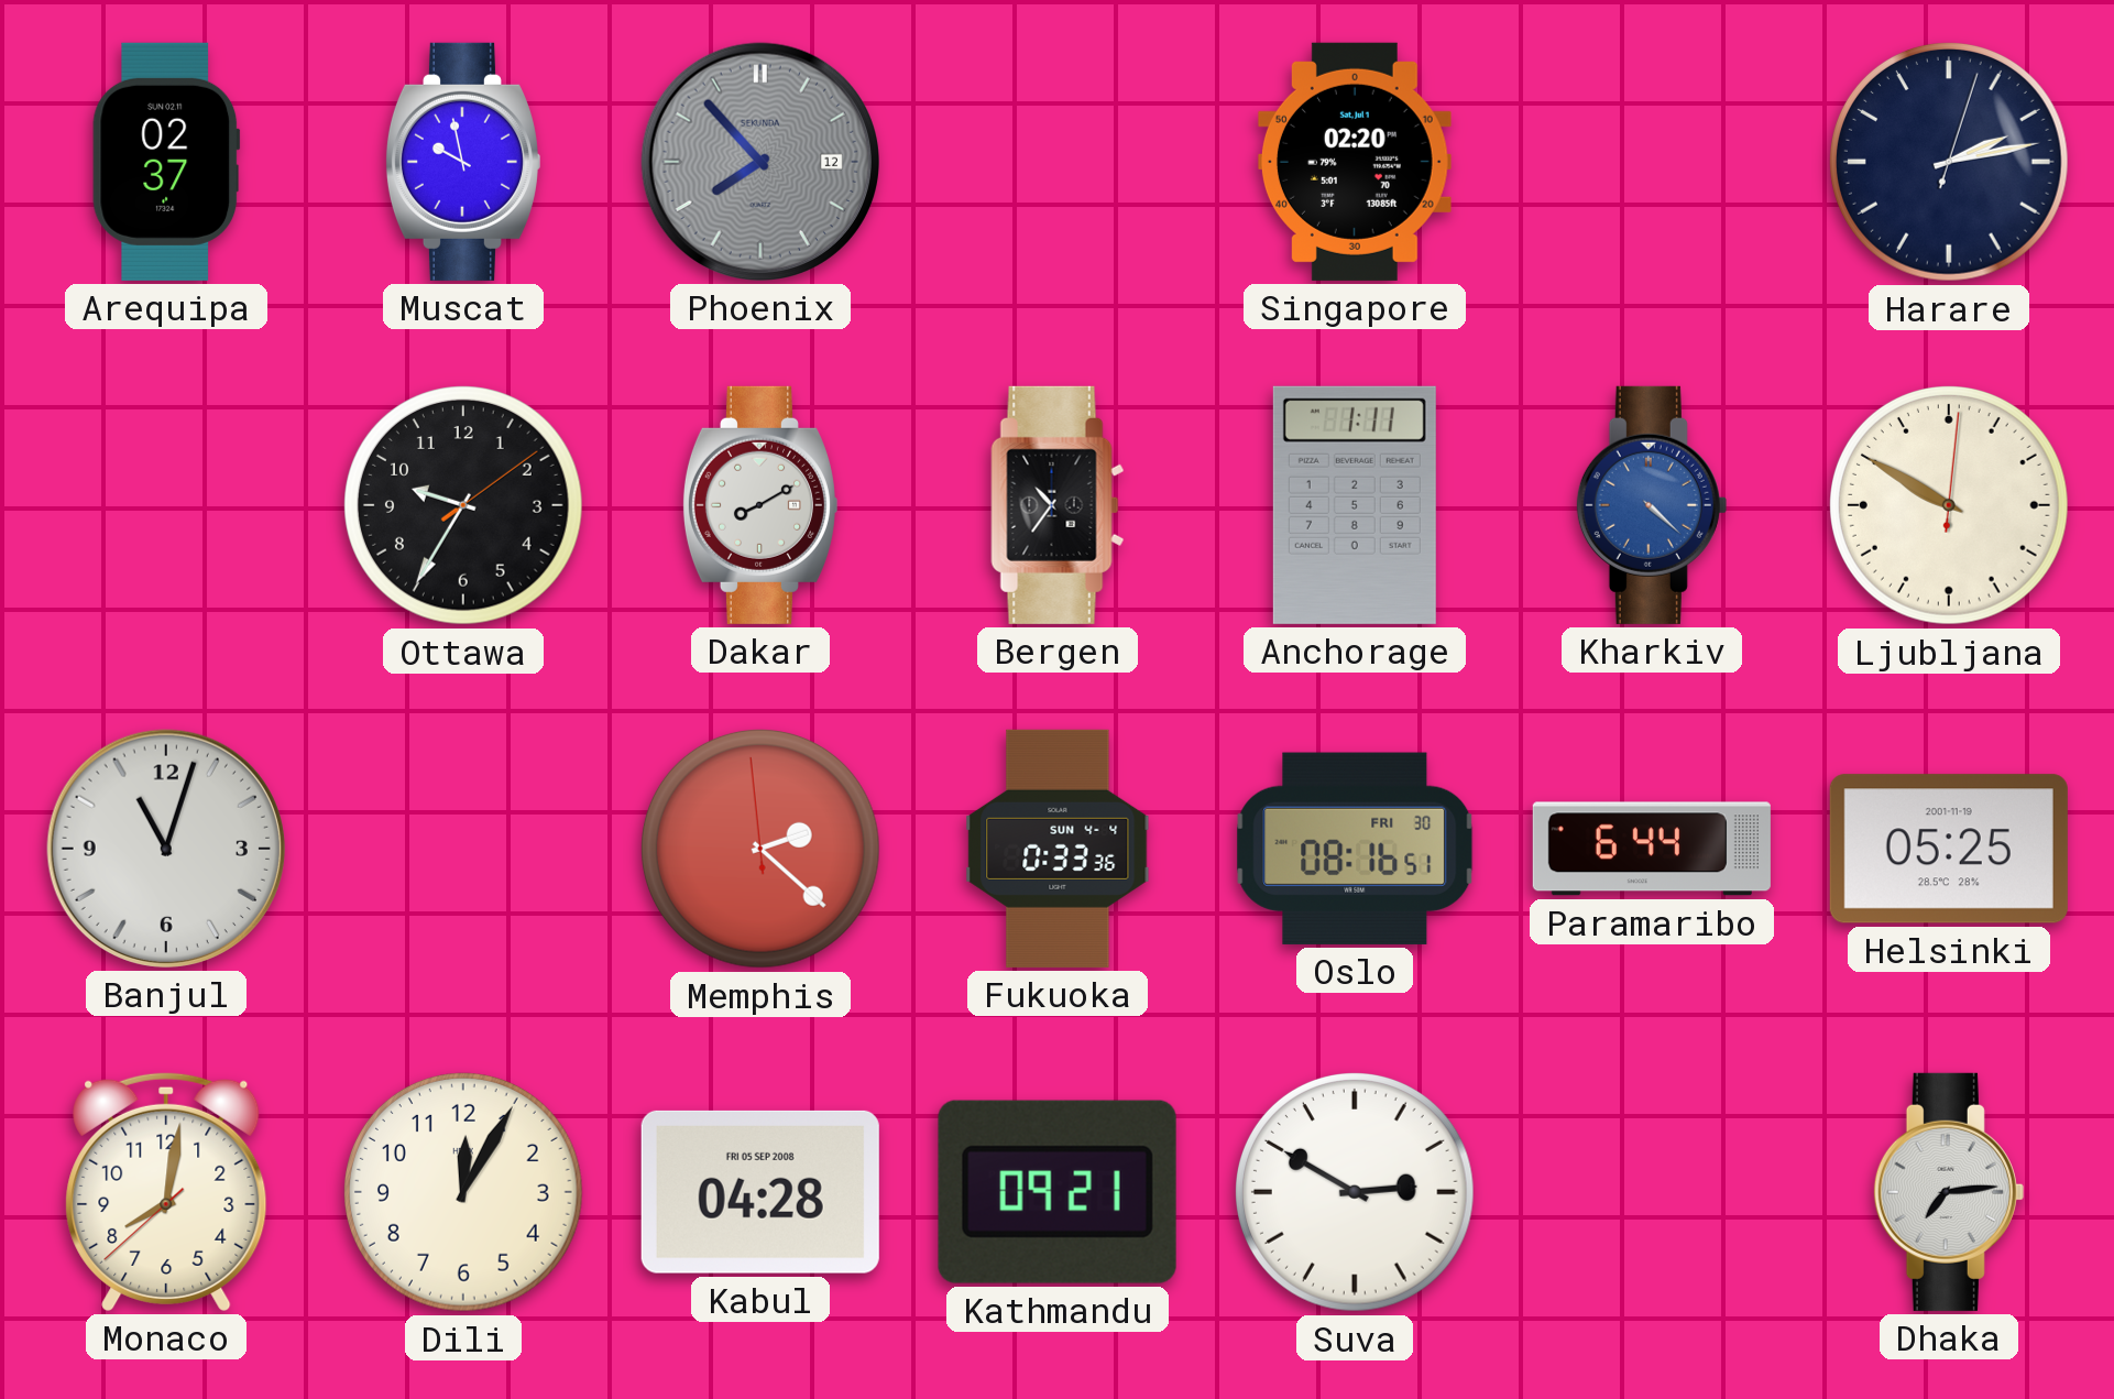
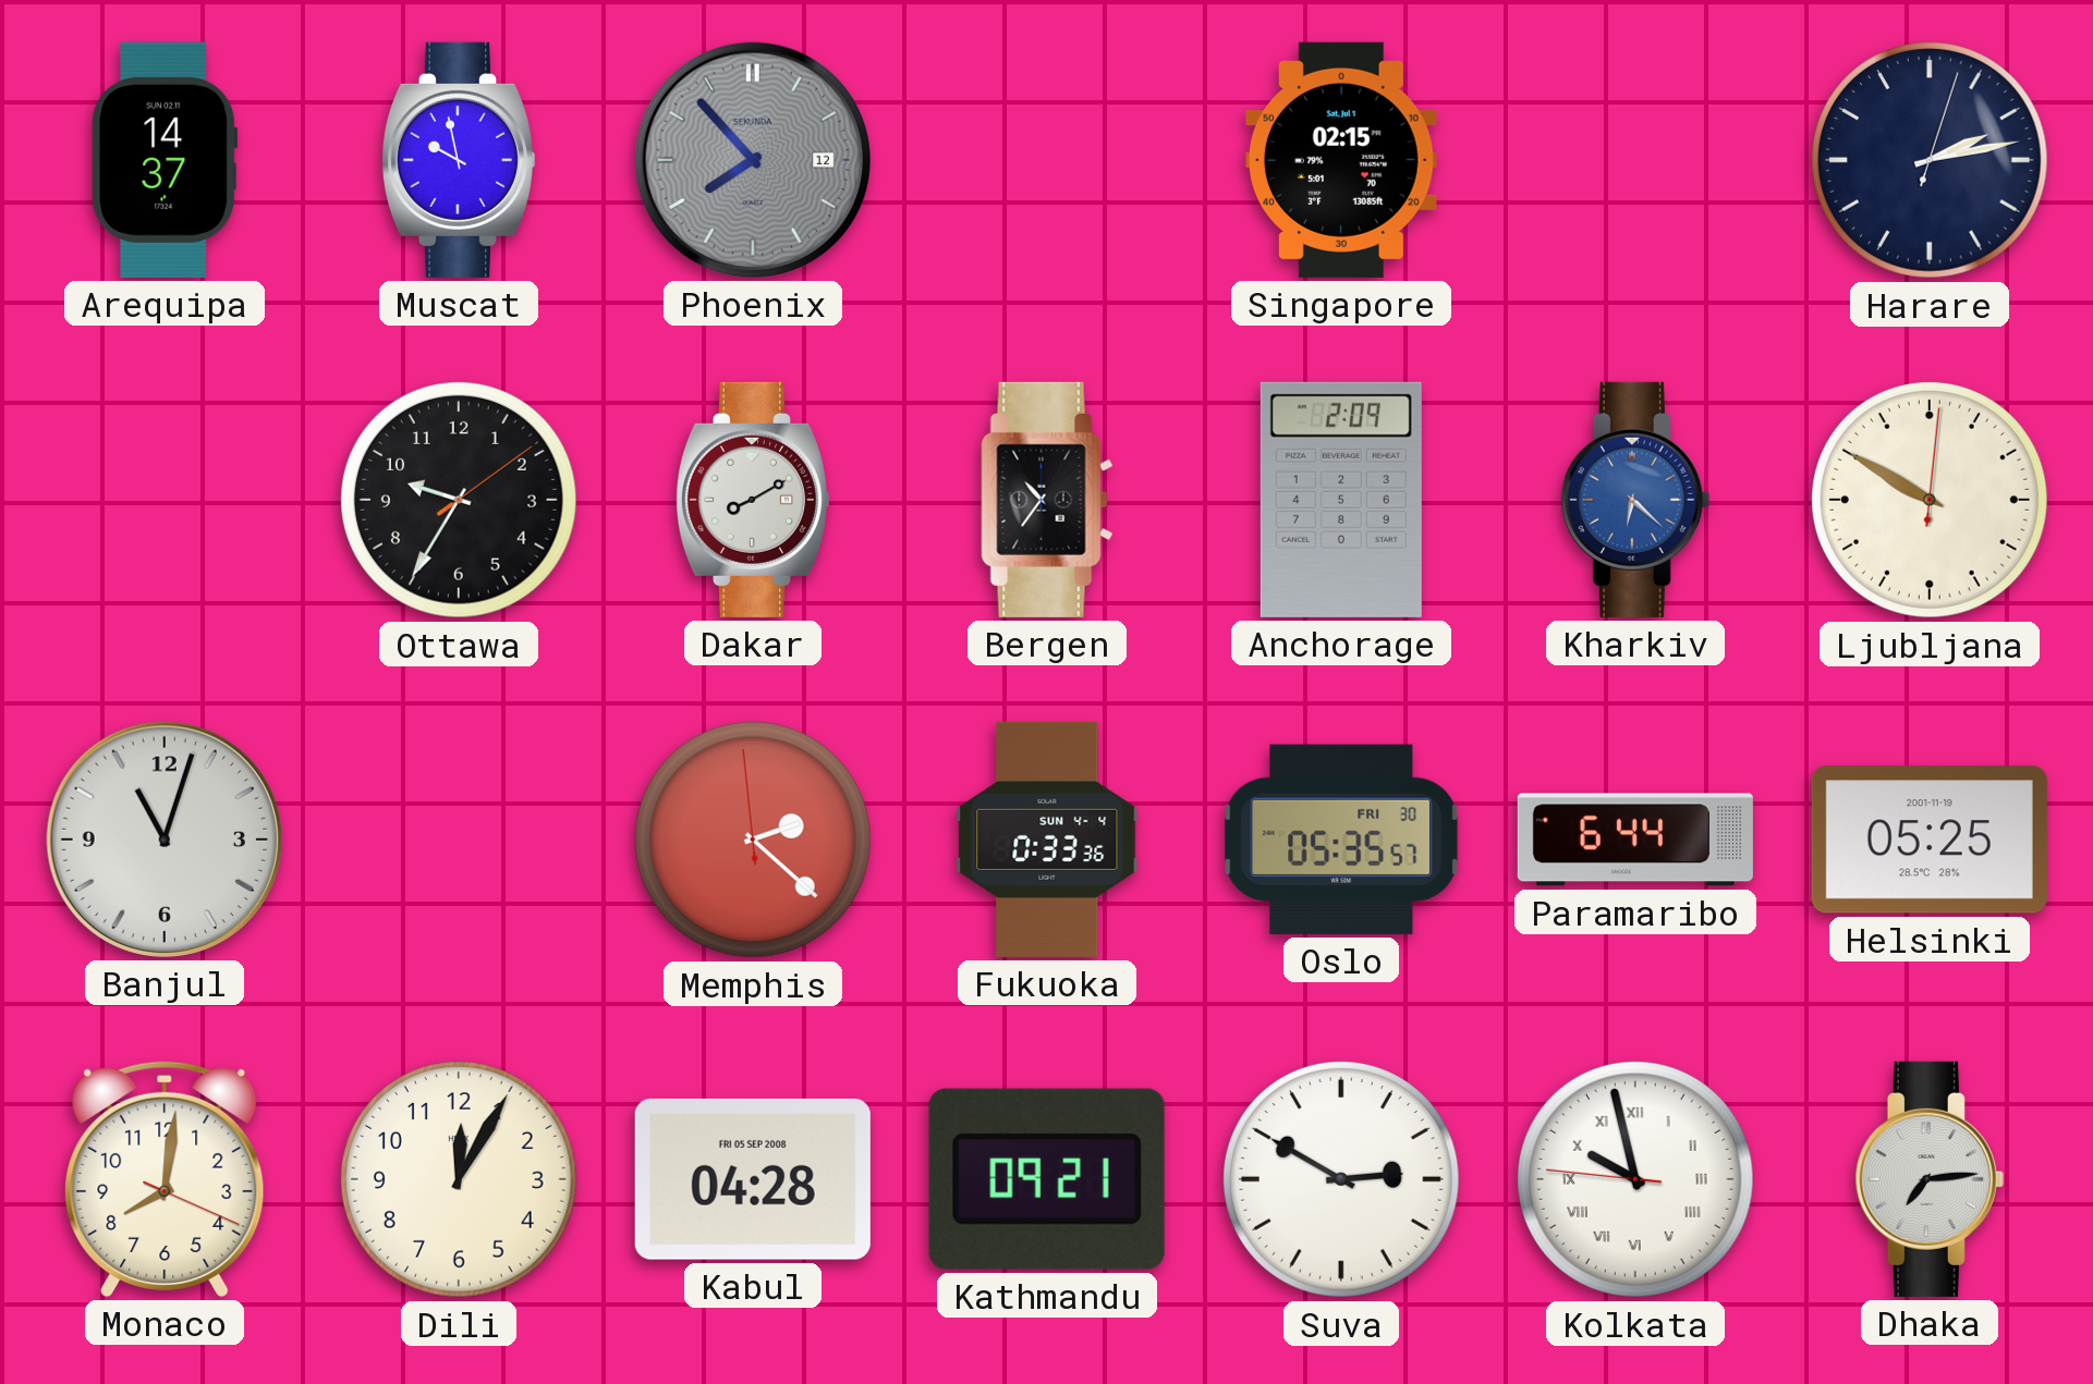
Arequipa: 02:37 -> 14:37
Singapore: 02:20 -> 02:15
Anchorage: 1:11 -> 2:09
Kharkiv: 4:22 -> 6:22
Oslo: 08:16 -> 05:35
Monaco: 8:01:38 -> 8:01:19
Kolkata: none -> 9:57
